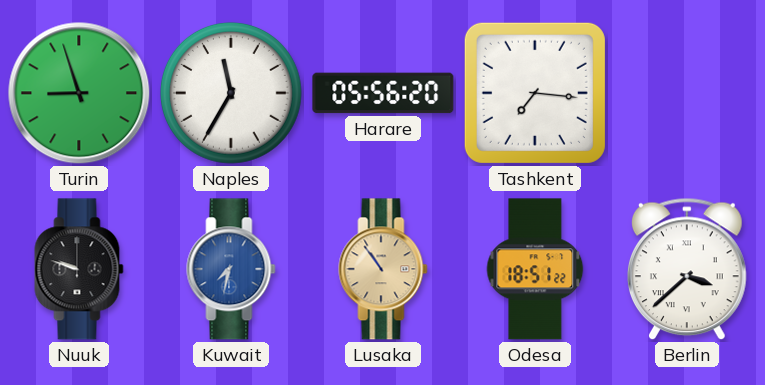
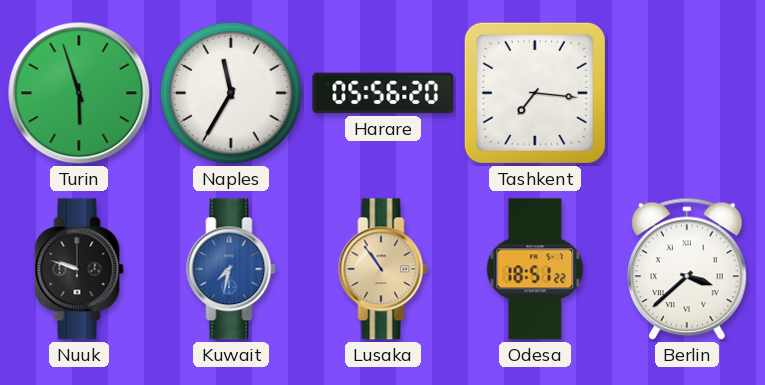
Turin: 8:57 -> 5:57
